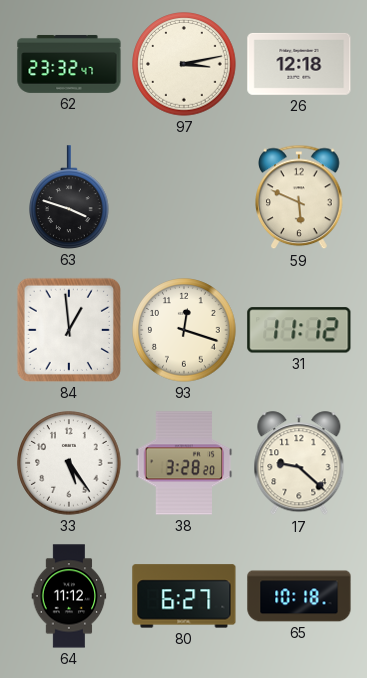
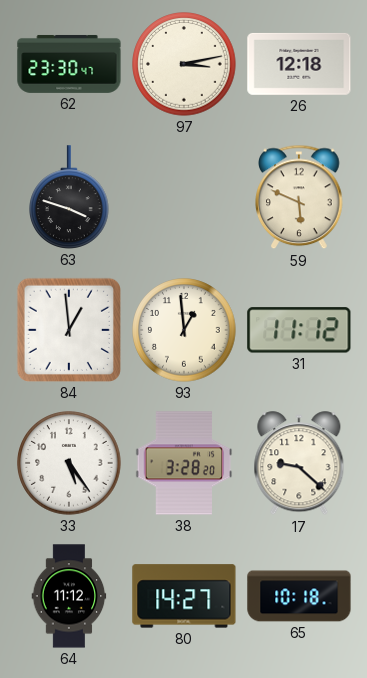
62: 23:32 -> 23:30
93: 12:18 -> 12:59
80: 6:27 -> 14:27
